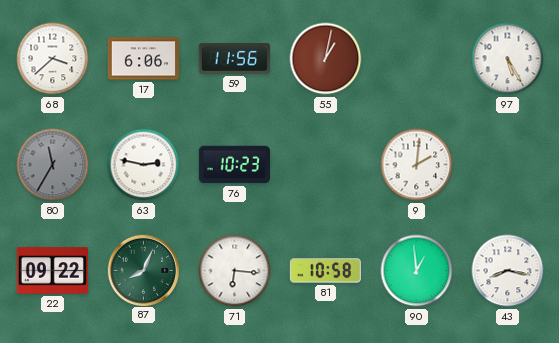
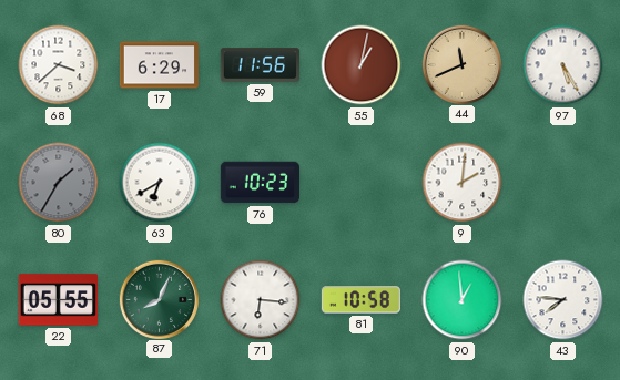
17: 6:06 -> 6:29
44: none -> 11:41
80: 11:35 -> 1:35
63: 2:47 -> 6:40
22: 09:22 -> 05:55
43: 8:17 -> 7:46
